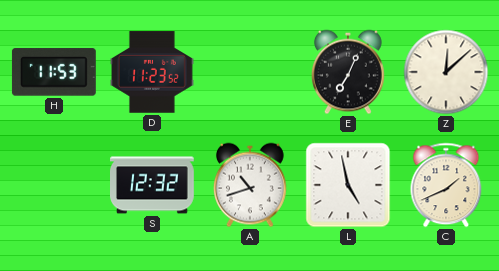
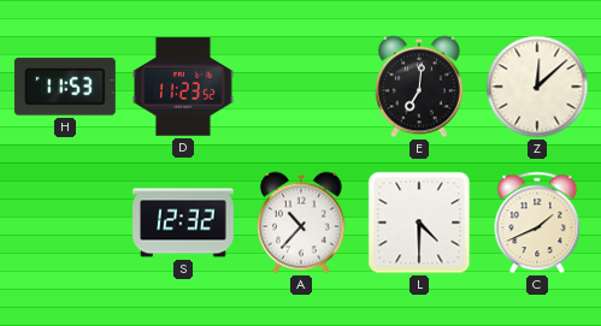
E: 7:04 -> 7:01
A: 10:42 -> 10:37
L: 4:58 -> 4:30
